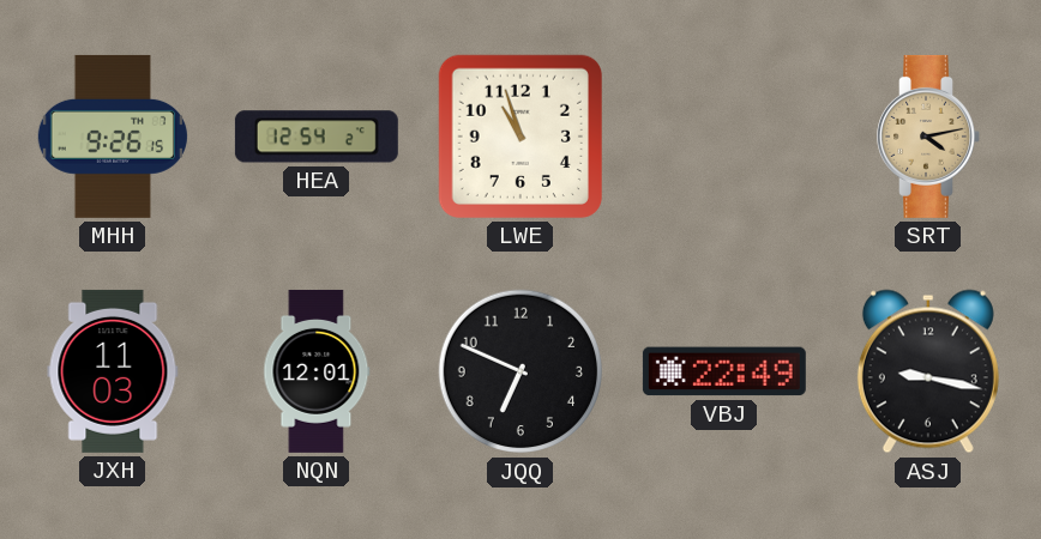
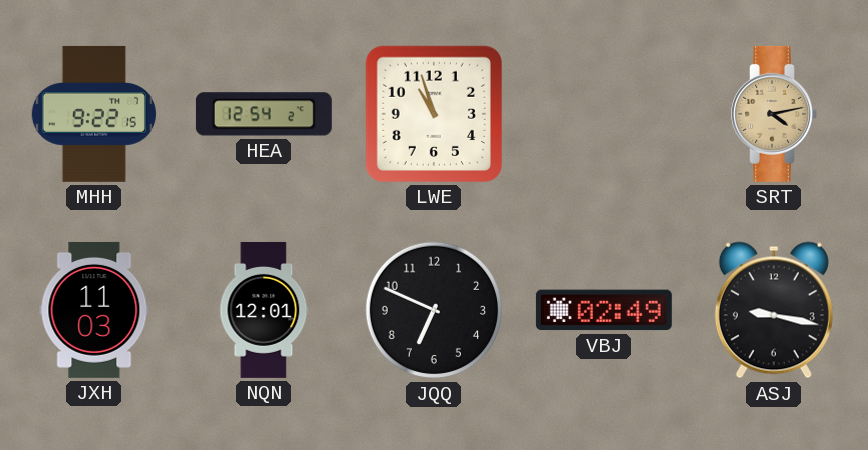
MHH: 9:26 -> 9:22
VBJ: 22:49 -> 02:49
